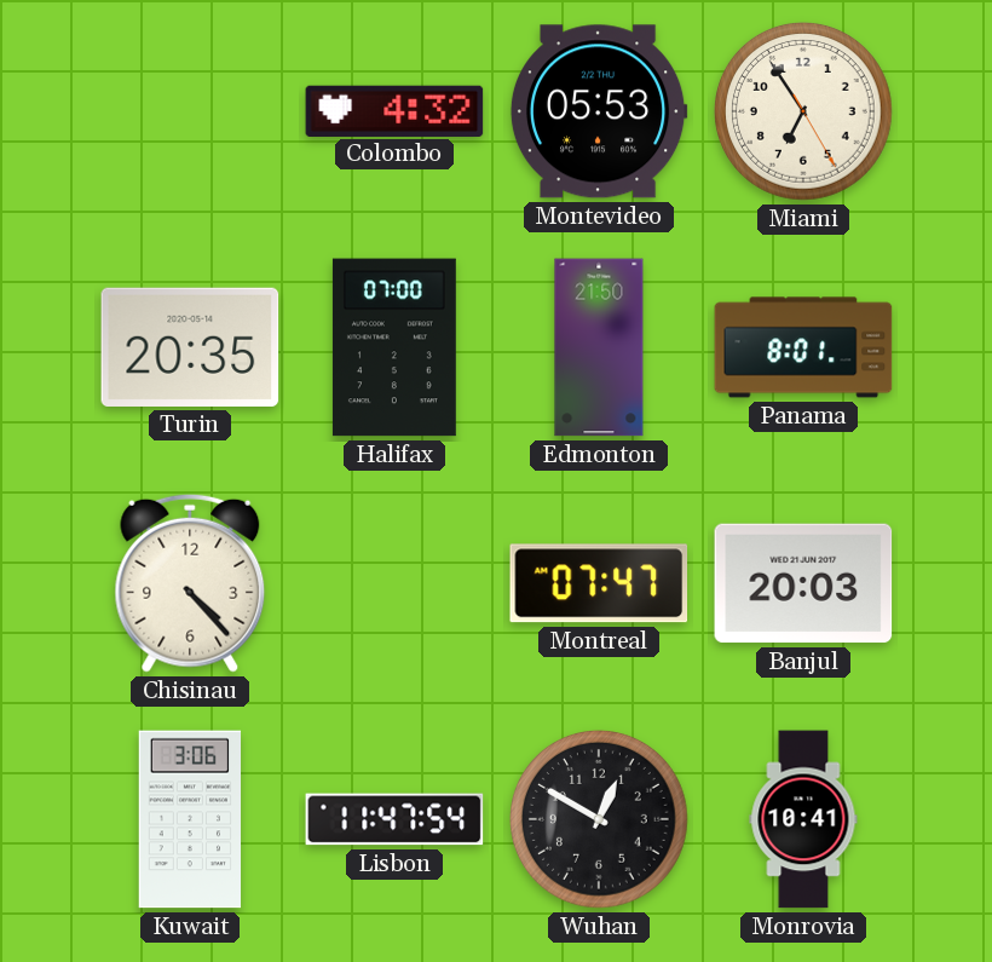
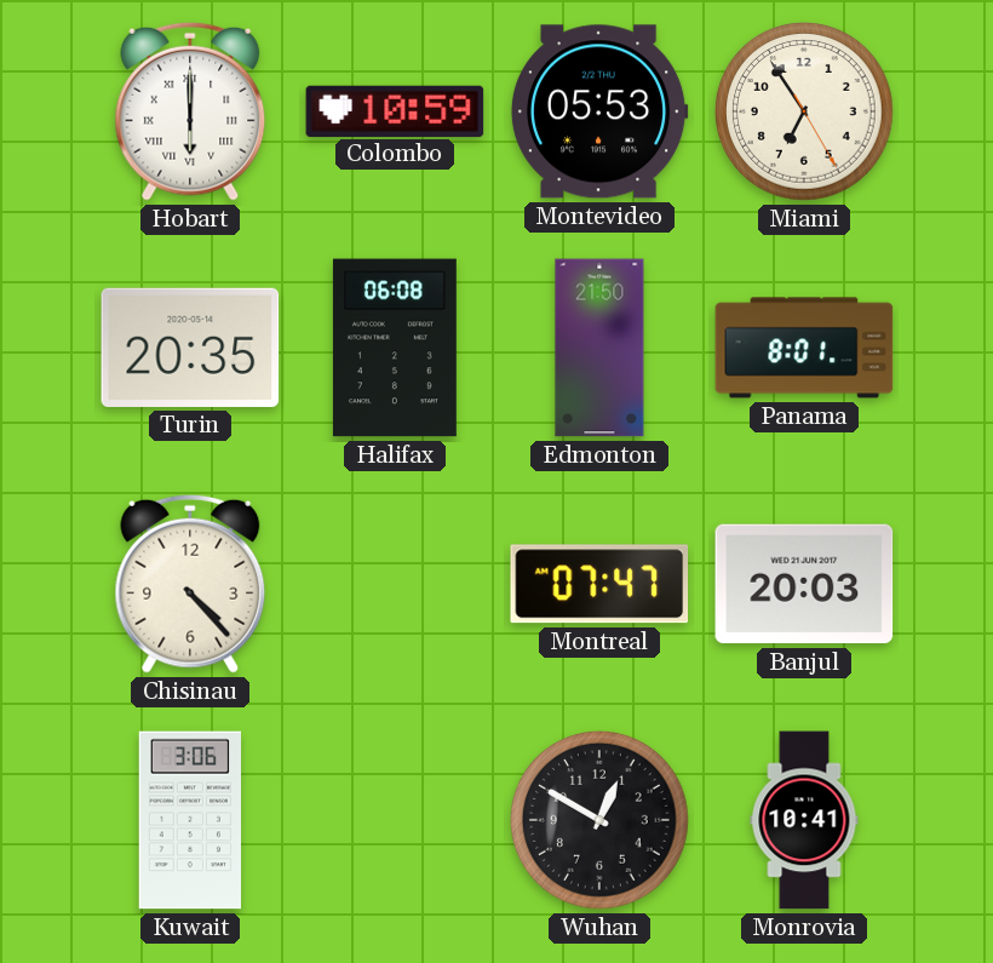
Hobart: none -> 6:00
Colombo: 4:32 -> 10:59
Halifax: 07:00 -> 06:08
Lisbon: 11:47 -> none
